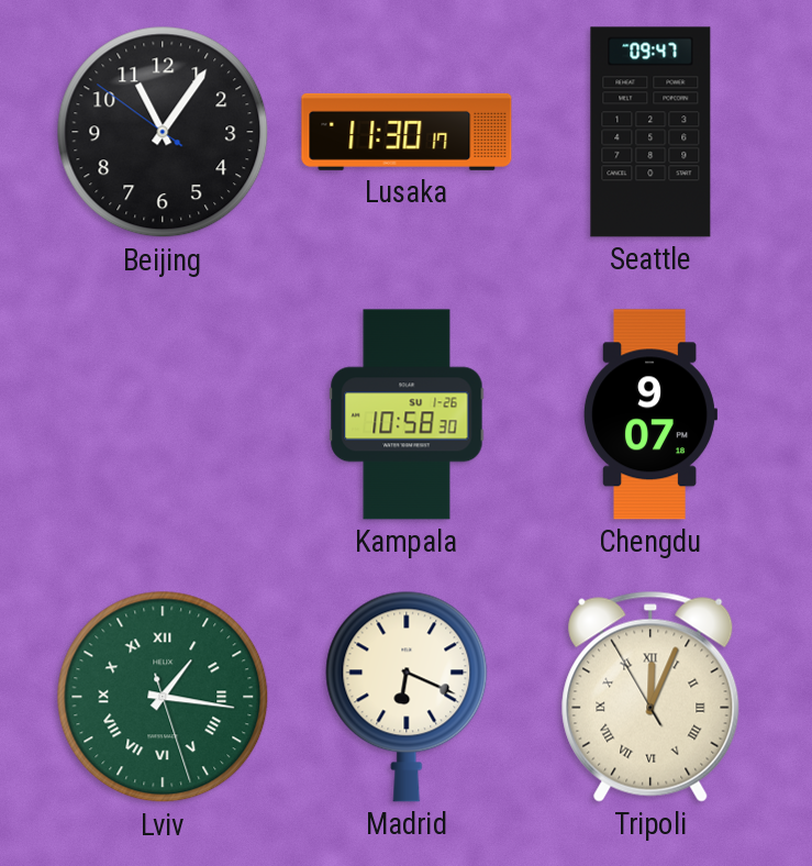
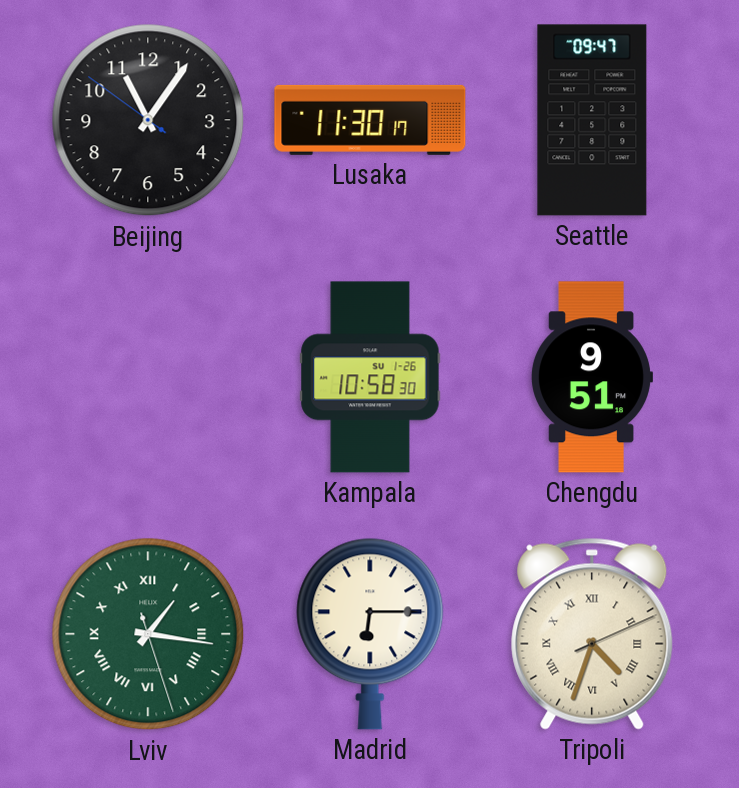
Chengdu: 9:07 -> 9:51
Madrid: 6:19 -> 6:15
Tripoli: 12:03 -> 4:33
